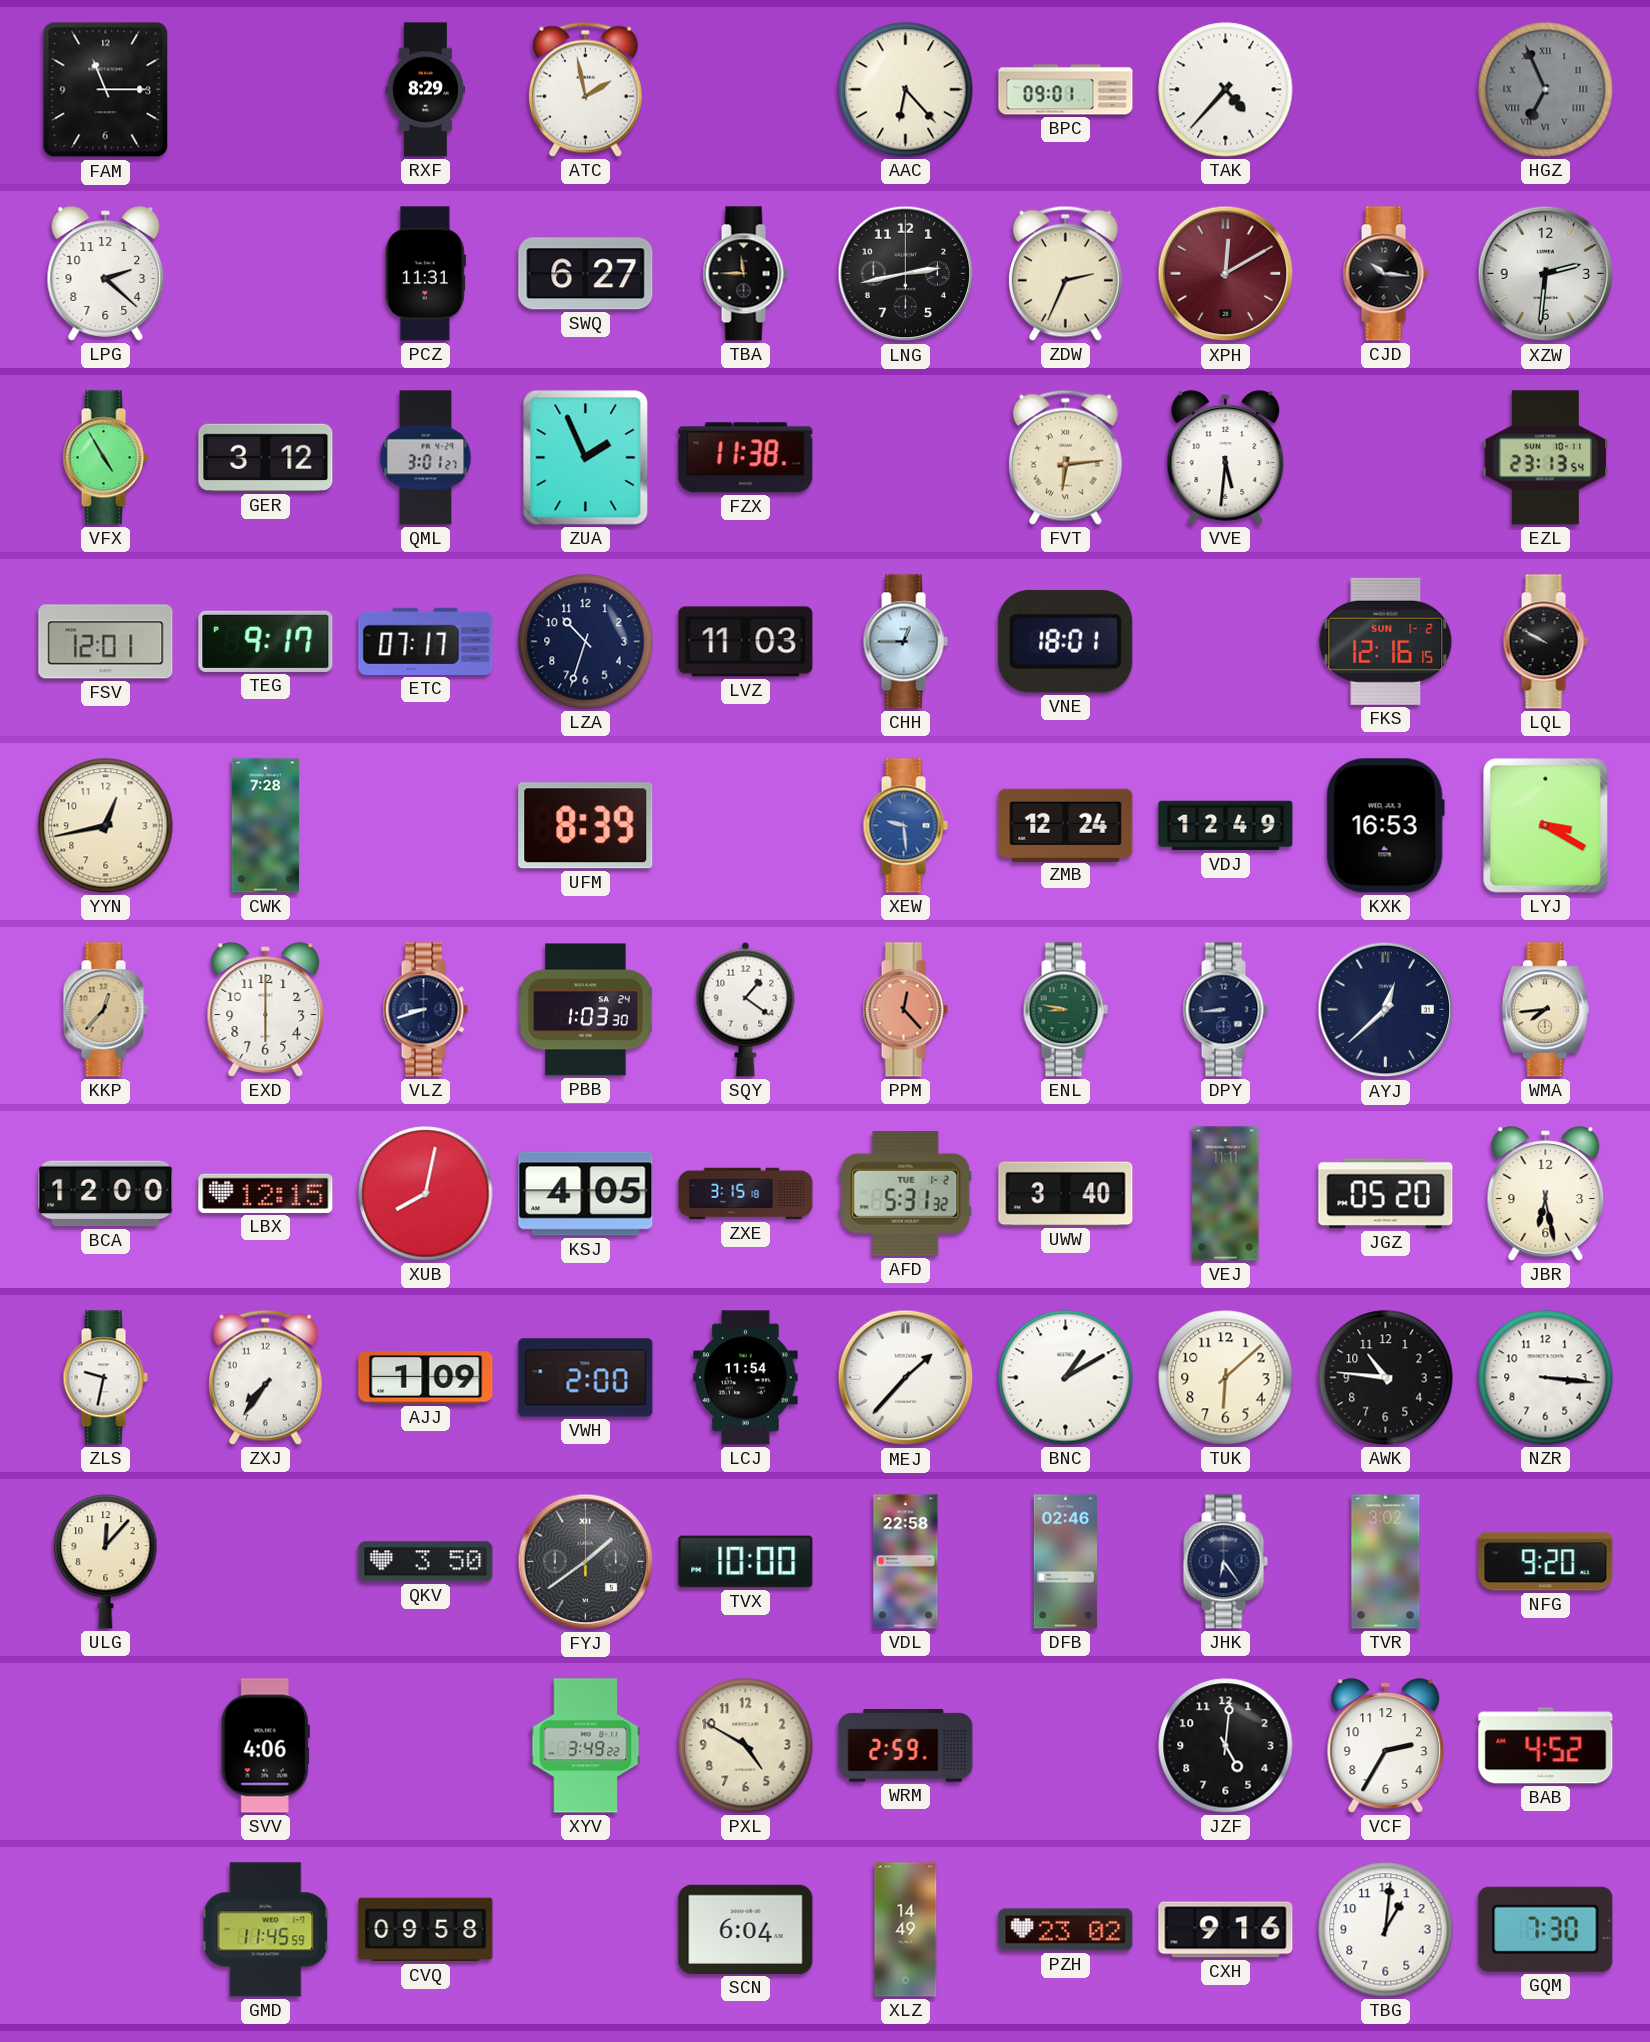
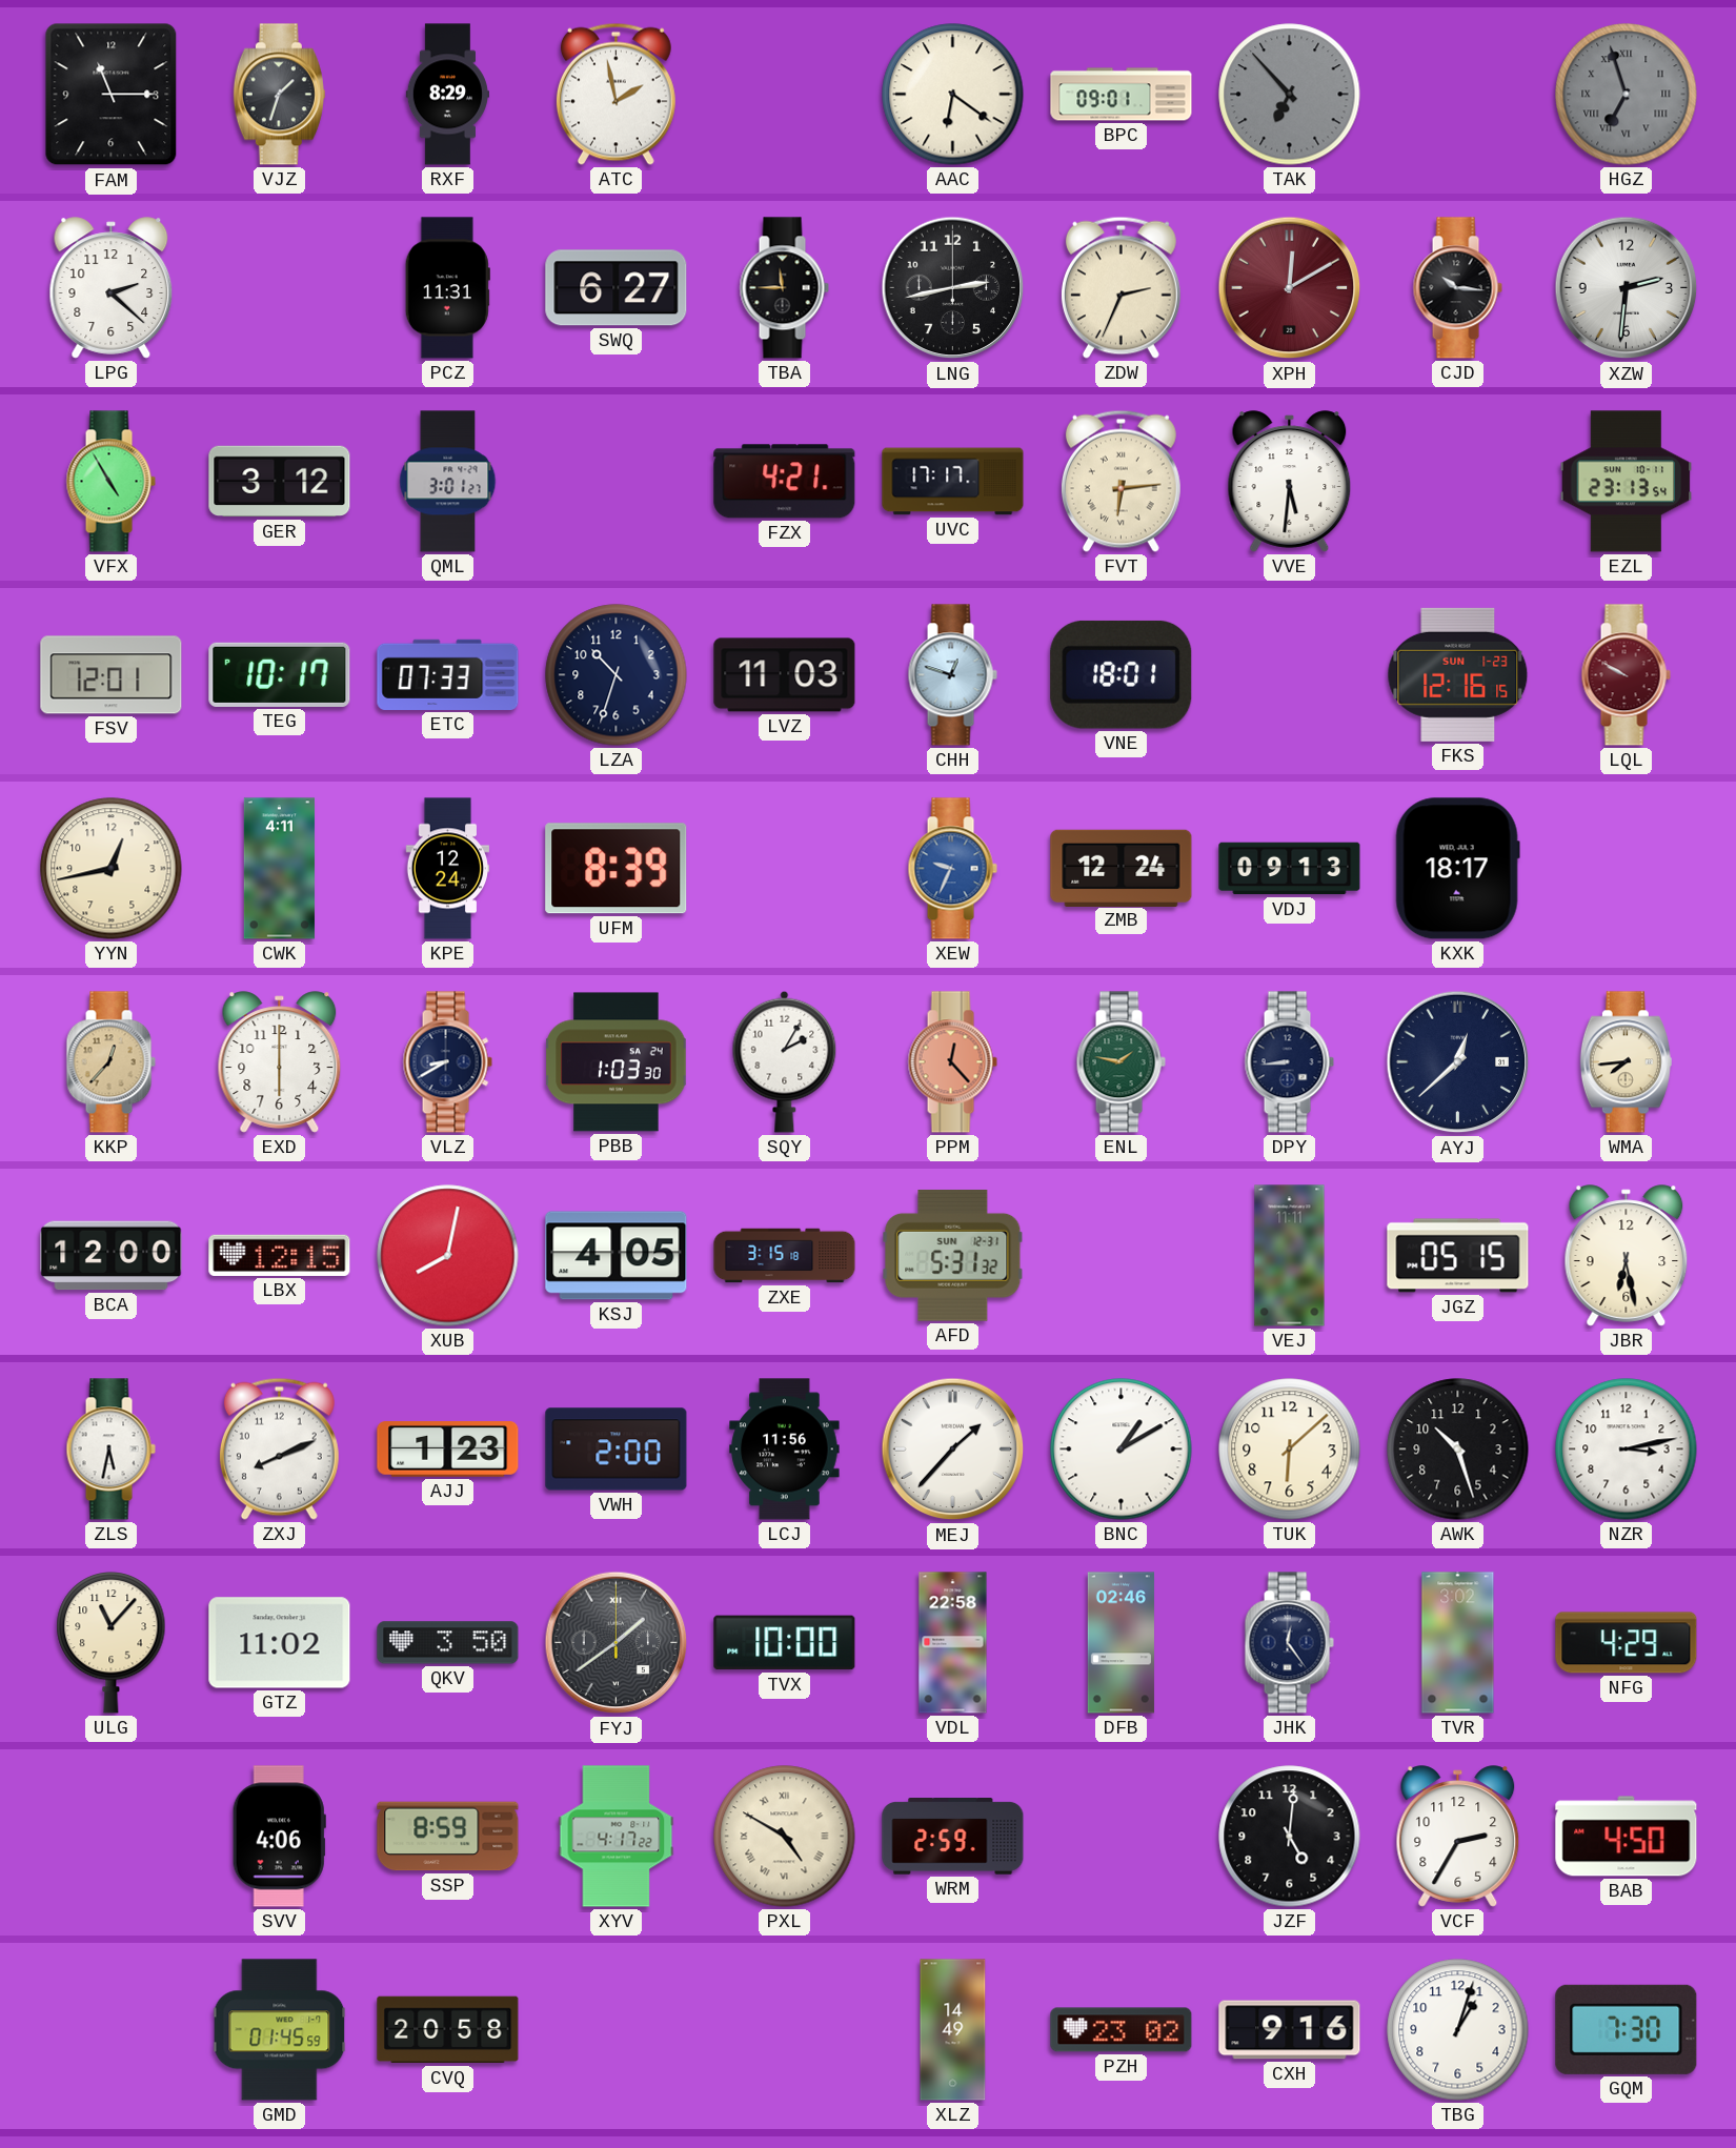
VJZ: none -> 1:33
AAC: 6:23 -> 6:21
TAK: 4:37 -> 6:53
TAK dial: white -> grey
HGZ: 6:56 -> 6:57
ZUA: 1:56 -> none
FZX: 11:38 -> 4:21
UVC: none -> 17:17
TEG: 9:17 -> 10:17
ETC: 07:17 -> 07:33
CHH: 12:45 -> 12:48
FKS date: SUN 1-2 -> SUN 1-23
LQL dial: black -> burgundy
CWK: 7:28 -> 4:11
KPE: none -> 12:24
XEW: 9:29 -> 9:34
VDJ: 12:49 -> 09:13
KXK: 16:53 -> 18:17
LYJ: 3:20 -> none
VLZ: 8:42 -> 8:40
SQY: 1:21 -> 2:05
ENL: 8:47 -> 1:47
AFD date: TUE 1-2 -> SUN 12-31
UWW: 3:40 -> none
JGZ: 05:20 -> 05:15
ZLS: 9:32 -> 5:32
ZXJ: 7:36 -> 8:11
AJJ: 1:09 -> 1:23
LCJ: 11:54 -> 11:56
AWK: 10:46 -> 10:27
NZR: 3:16 -> 3:13
ULG: 12:07 -> 11:07
GTZ: none -> 11:02
JHK: 6:24 -> 12:24
NFG: 9:20 -> 4:29
SSP: none -> 8:59
XYV: 3:49 -> 4:17
PXL numerals: Arabic -> Roman
BAB: 4:52 -> 4:50
GMD: 11:45 -> 01:45
CVQ: 09:58 -> 20:58
SCN: 6:04 -> none
TBG: 1:01 -> 1:03
